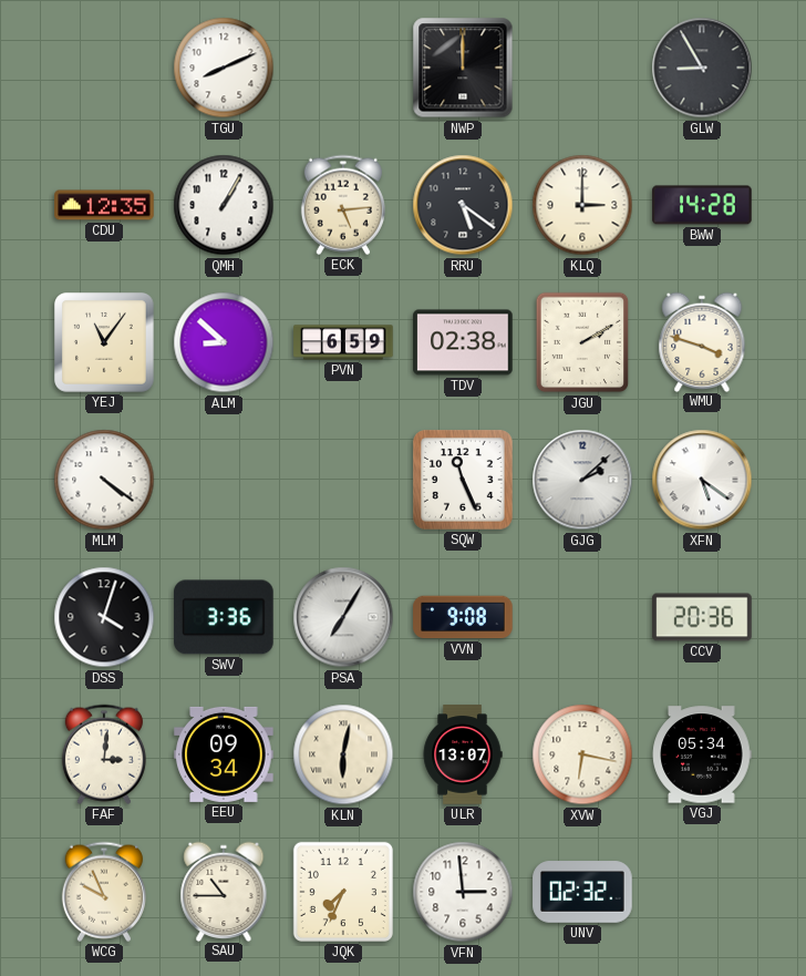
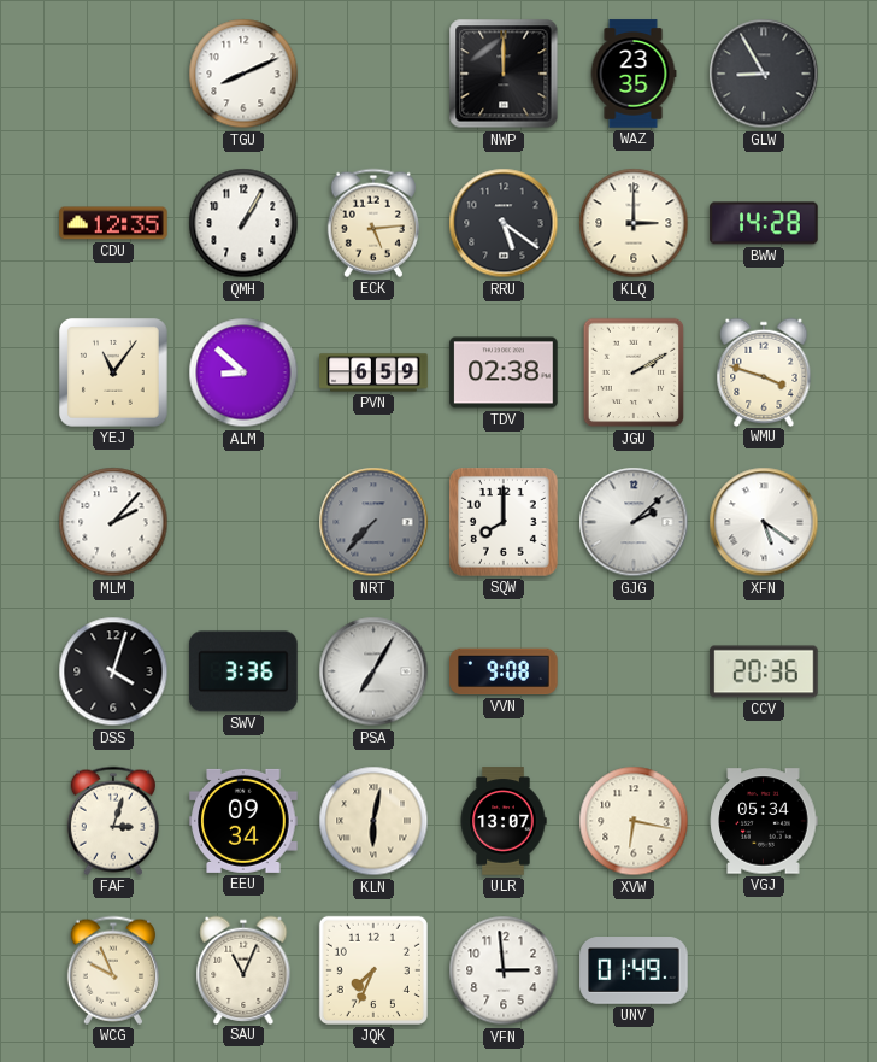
WAZ: none -> 23:35
MLM: 4:21 -> 2:07
NRT: none -> 7:37
SQW: 11:26 -> 8:00
FAF: 3:01 -> 3:03
SAU: 10:45 -> 11:04
UNV: 02:32 -> 01:49
